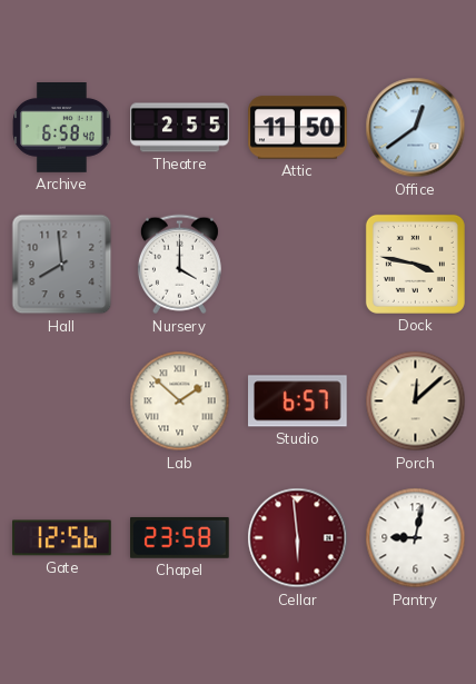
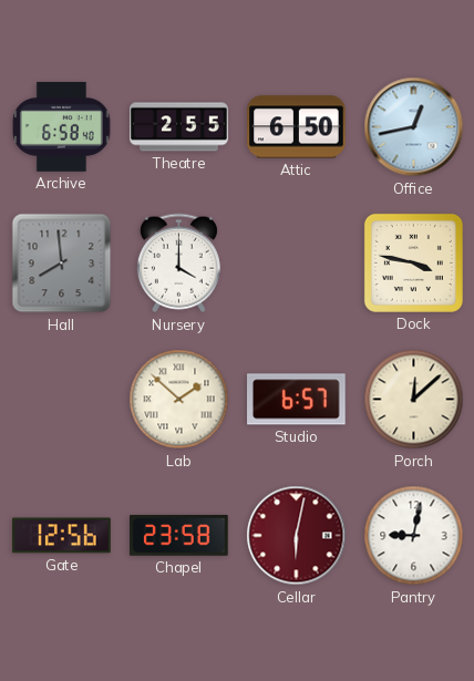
Attic: 11:50 -> 6:50
Office: 12:39 -> 12:43
Cellar: 5:59 -> 6:02
